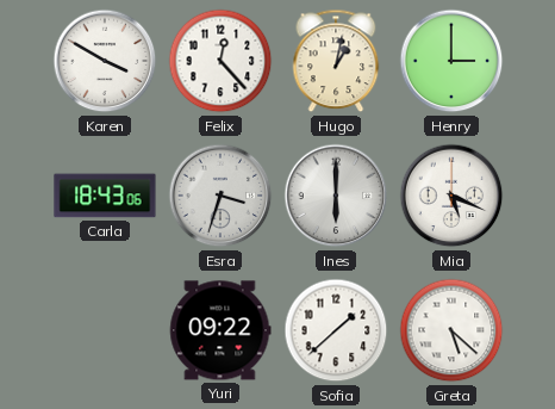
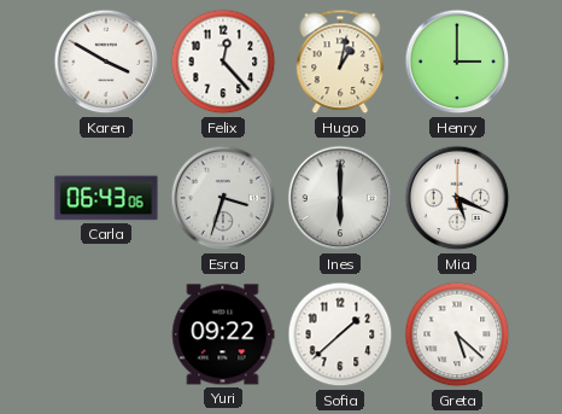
Carla: 18:43 -> 06:43
